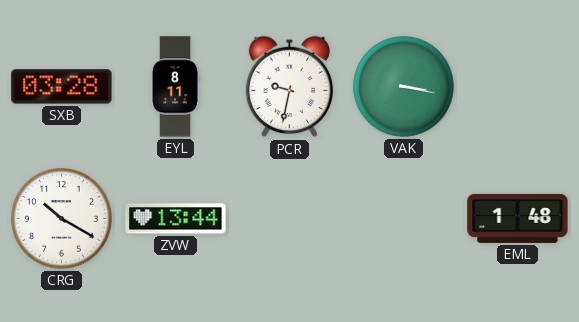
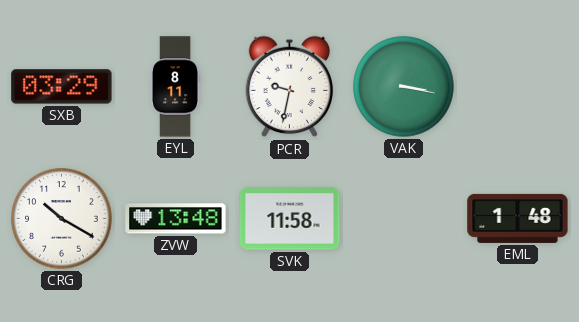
SXB: 03:28 -> 03:29
ZVW: 13:44 -> 13:48
SVK: none -> 11:58
